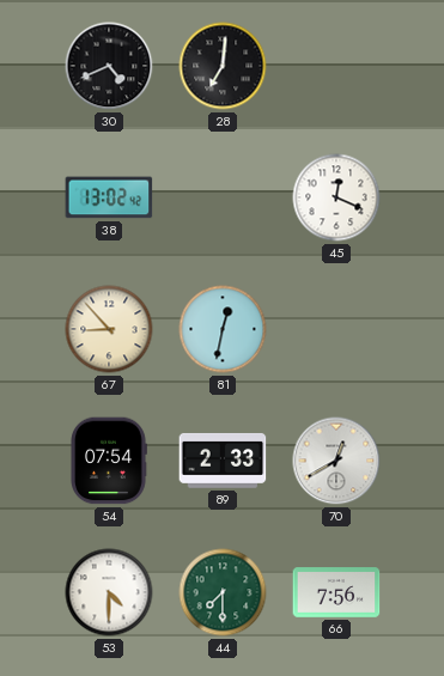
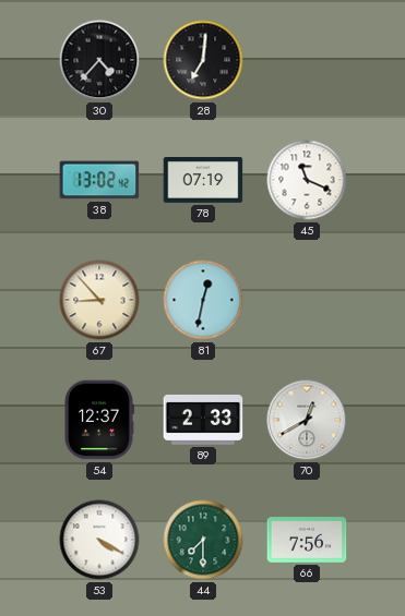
30: 4:41 -> 4:37
78: none -> 07:19
45: 12:19 -> 11:19
54: 07:54 -> 12:37
53: 4:30 -> 4:20
